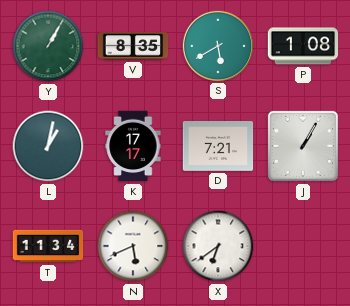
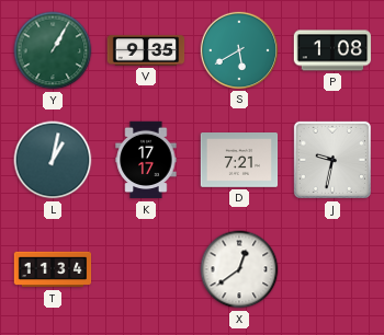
V: 8:35 -> 9:35
J: 1:05 -> 9:32
N: 5:41 -> none
X: 6:39 -> 12:39
